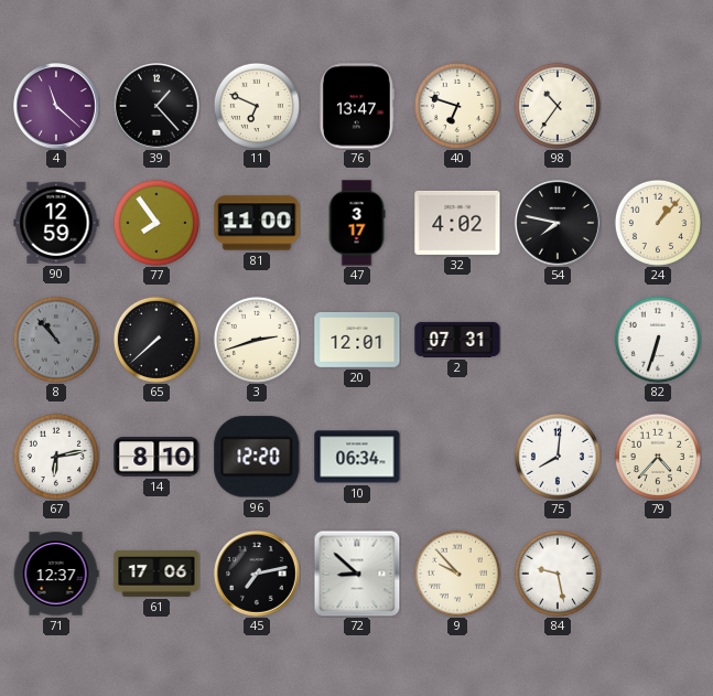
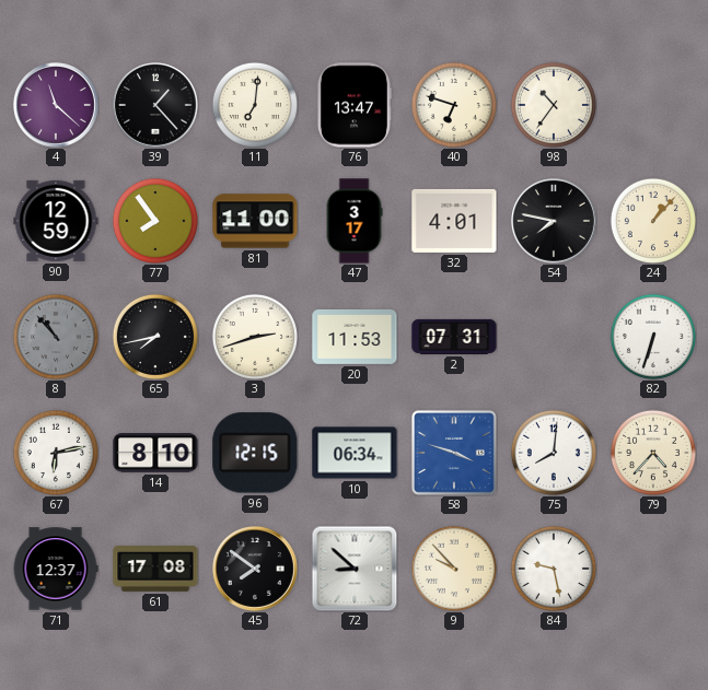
11: 6:49 -> 7:01
32: 4:02 -> 4:01
65: 7:38 -> 7:43
20: 12:01 -> 11:53
96: 12:20 -> 12:15
58: none -> 3:48
61: 17:06 -> 17:08
45: 7:13 -> 7:51
